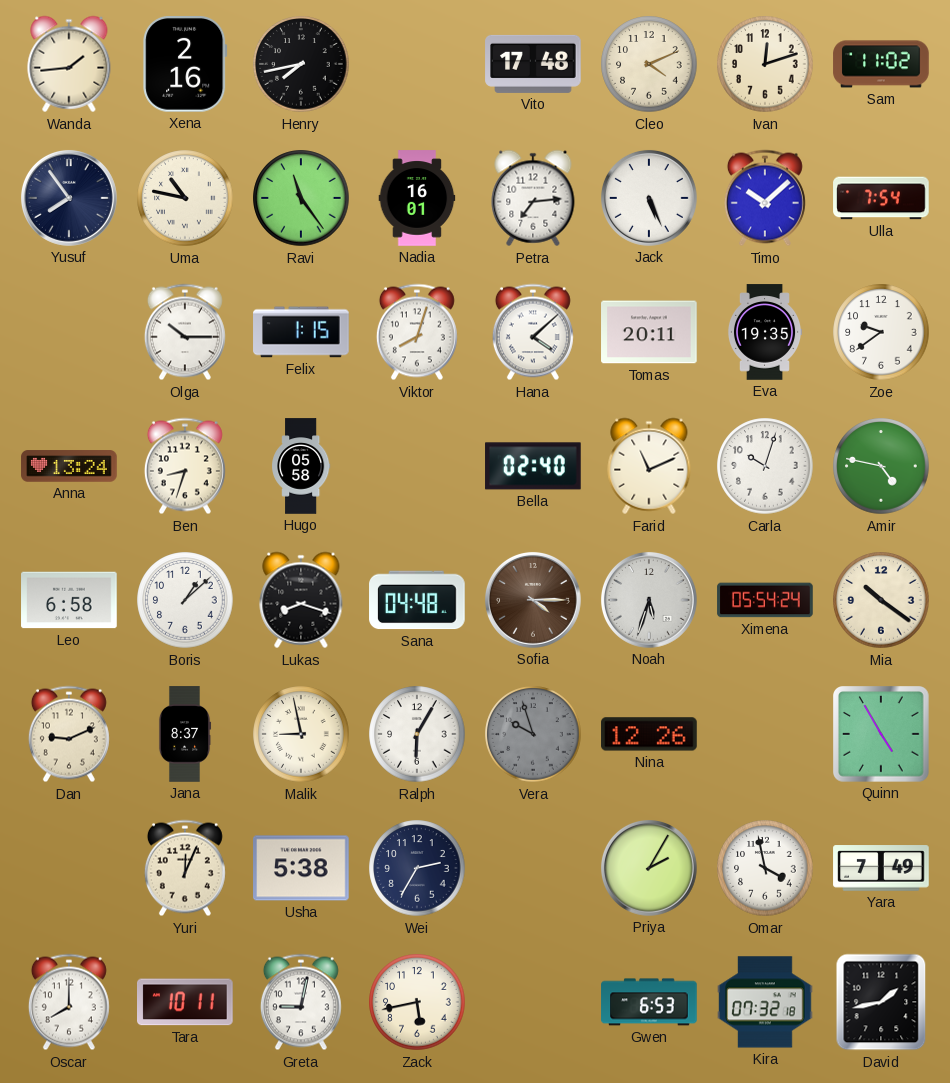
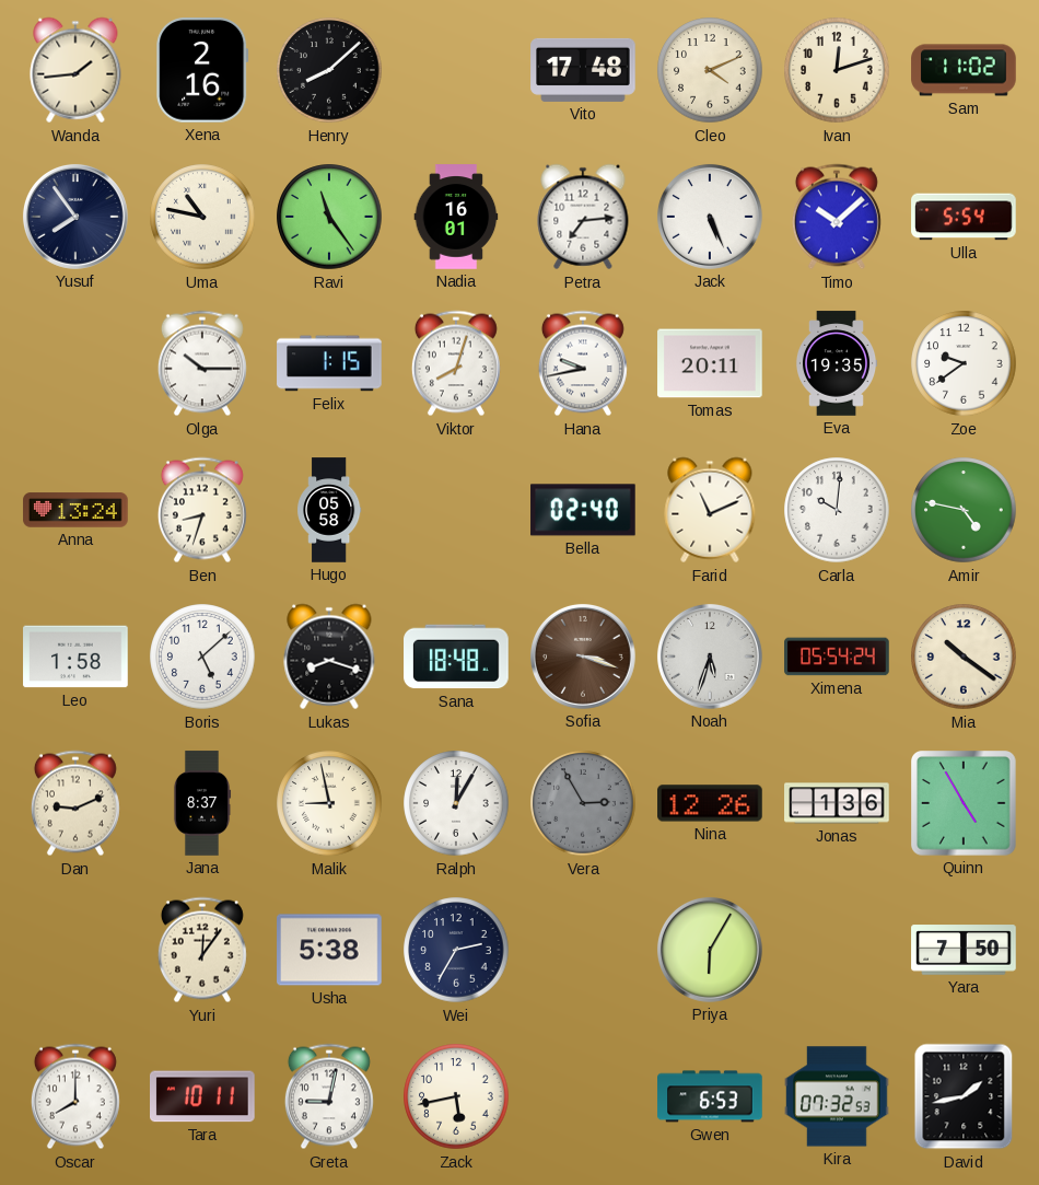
Henry: 7:43 -> 8:08
Ulla: 7:54 -> 5:54
Hana: 4:08 -> 9:43
Carla: 10:03 -> 10:01
Leo: 6:58 -> 1:58
Boris: 1:08 -> 5:08
Sana: 04:48 -> 18:48
Sofia: 4:15 -> 3:18
Ralph: 6:05 -> 12:05
Vera: 9:57 -> 2:55
Jonas: none -> 1:36
Yuri: 12:04 -> 12:06
Priya: 2:05 -> 6:05
Omar: 3:58 -> none
Yara: 7:49 -> 7:50
Kira: 07:32:18 -> 07:32:53
